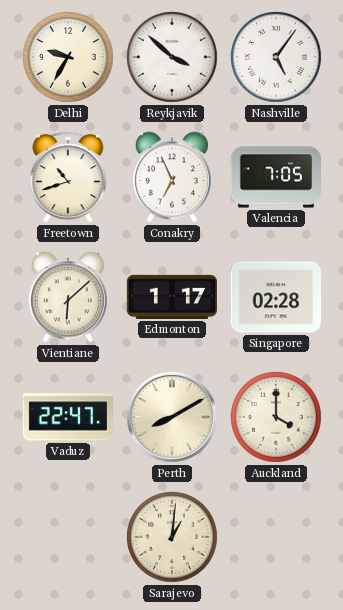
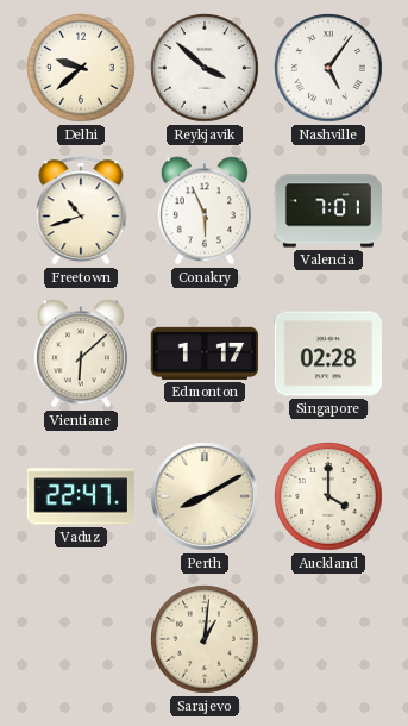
Delhi: 9:35 -> 9:38
Conakry: 6:56 -> 5:56
Valencia: 7:05 -> 7:01
